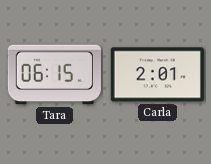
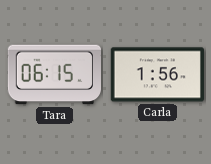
Carla: 2:01 -> 1:56
